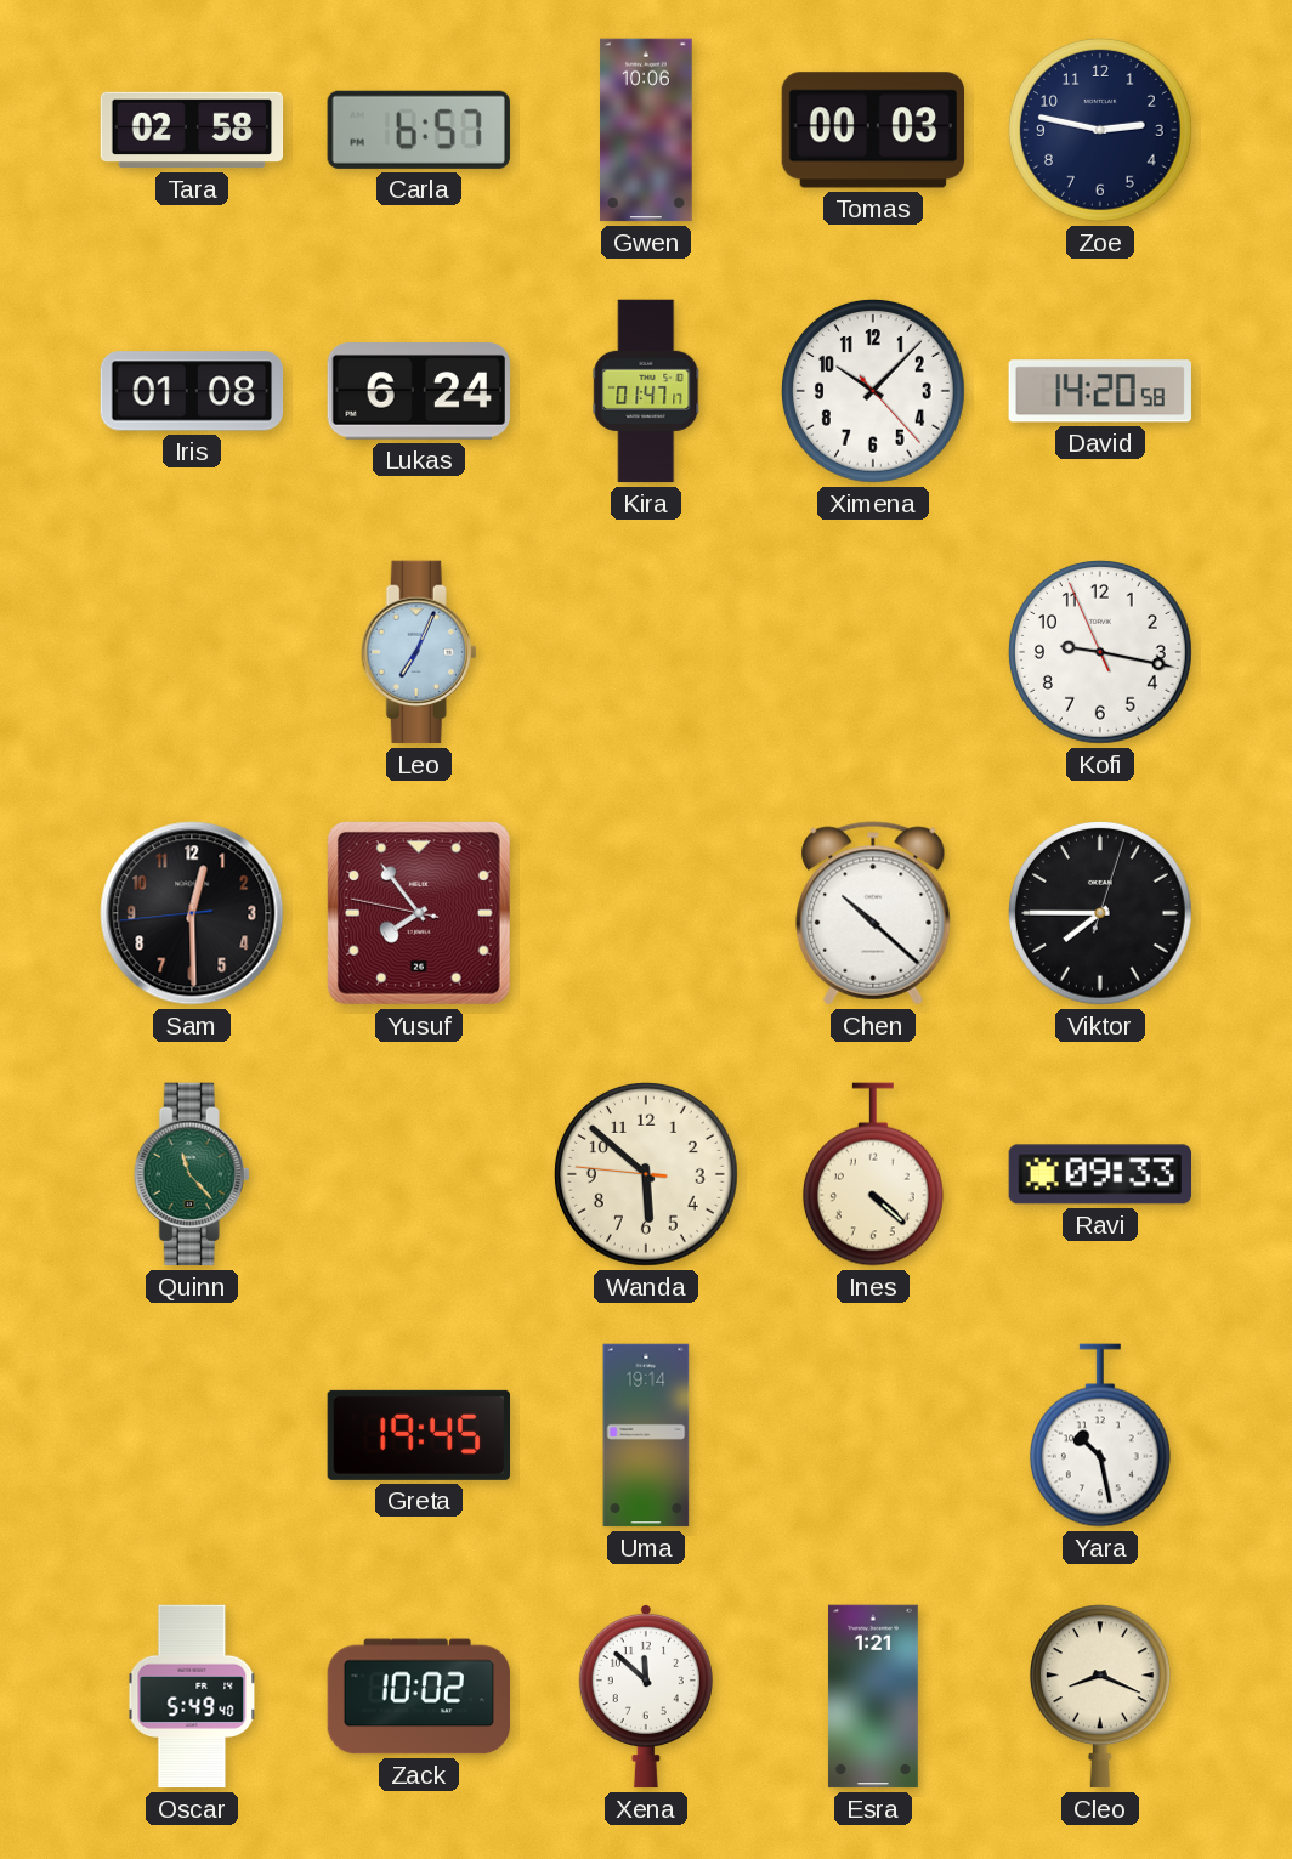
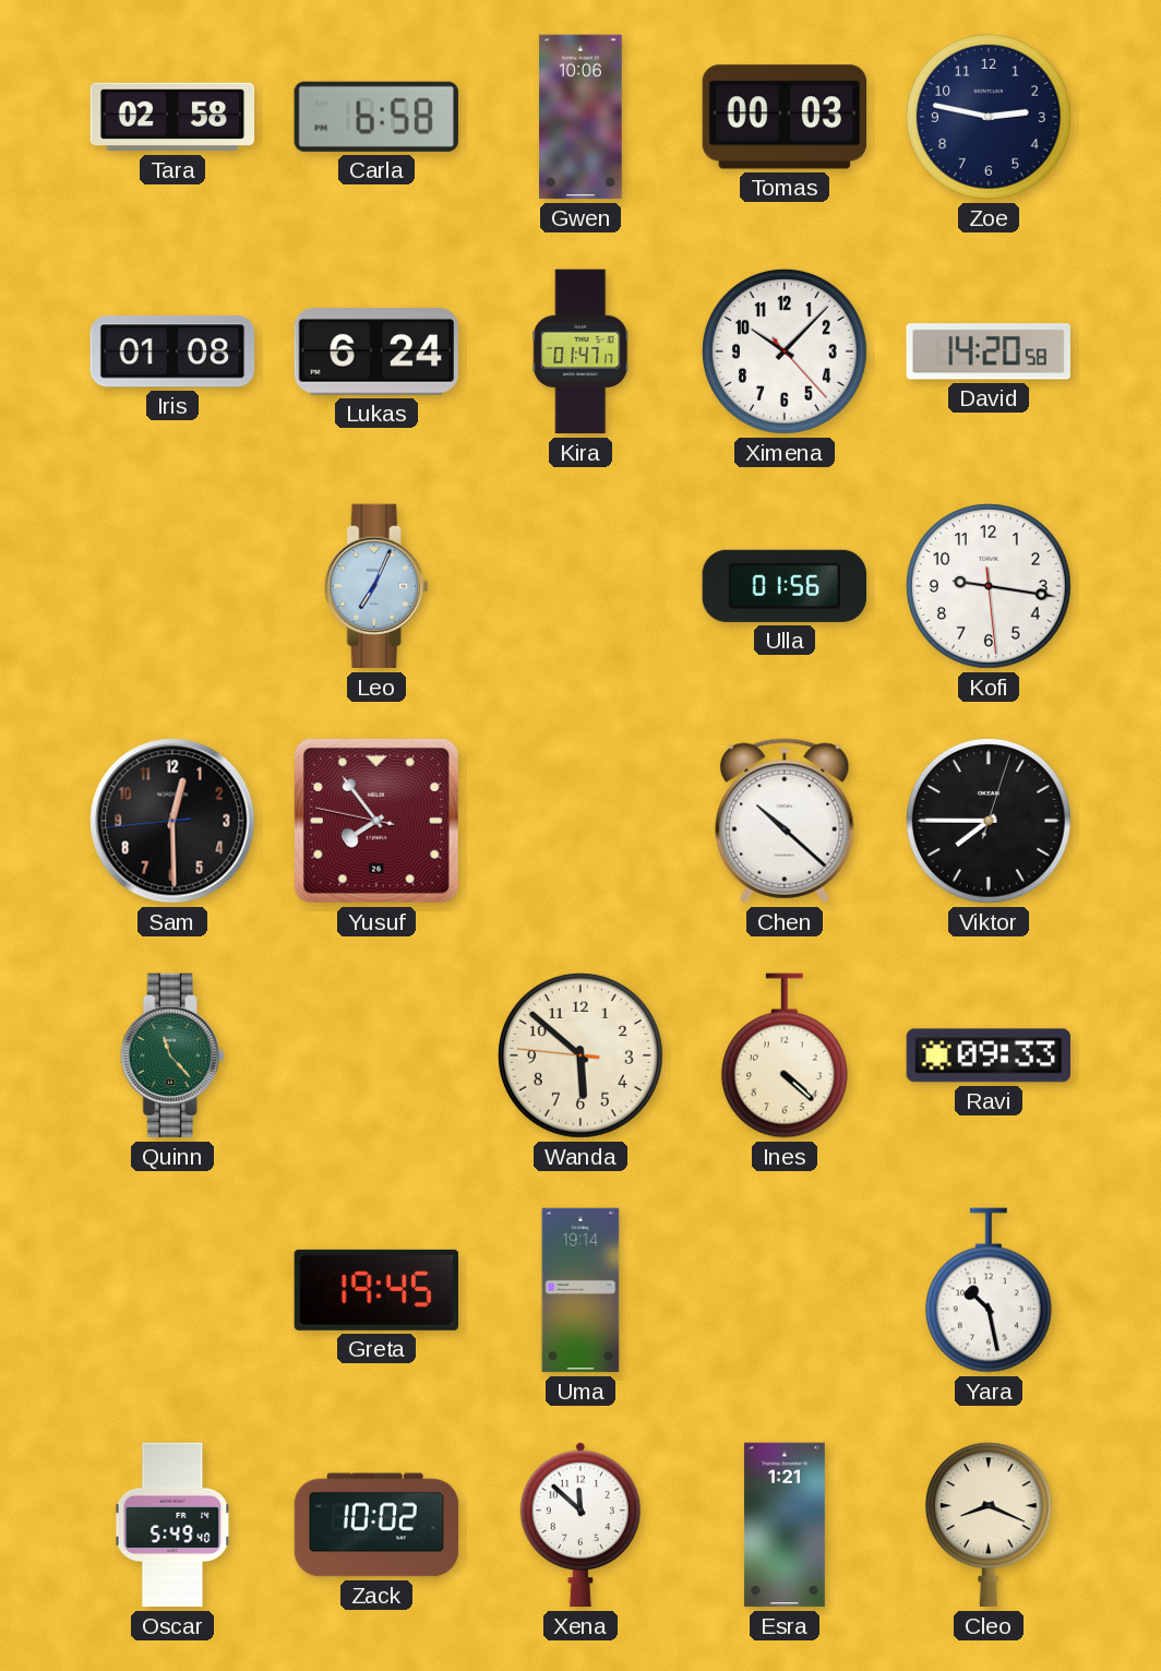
Carla: 6:57 -> 6:58
Ulla: none -> 01:56
Kofi: 9:16:56 -> 9:16:29
